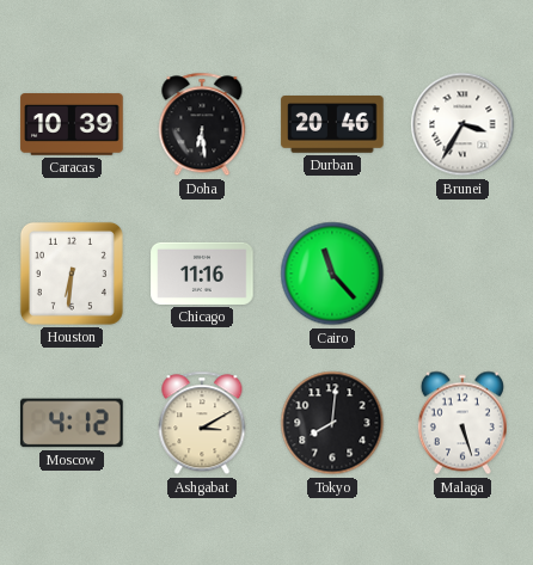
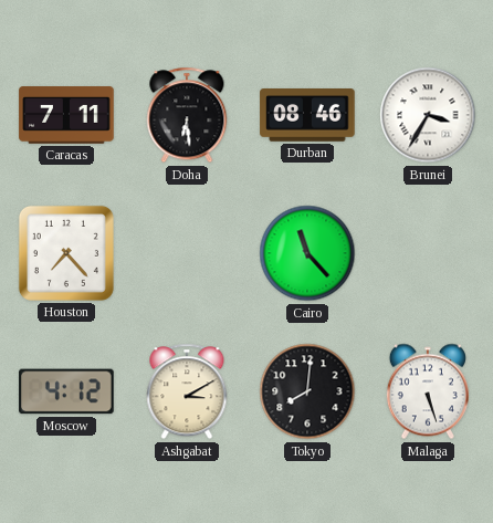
Caracas: 10:39 -> 7:11
Durban: 20:46 -> 08:46
Houston: 6:31 -> 7:23
Chicago: 11:16 -> none
